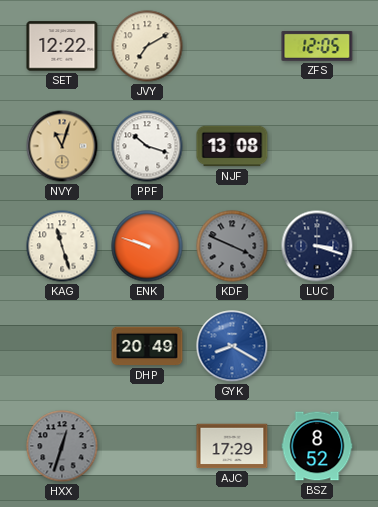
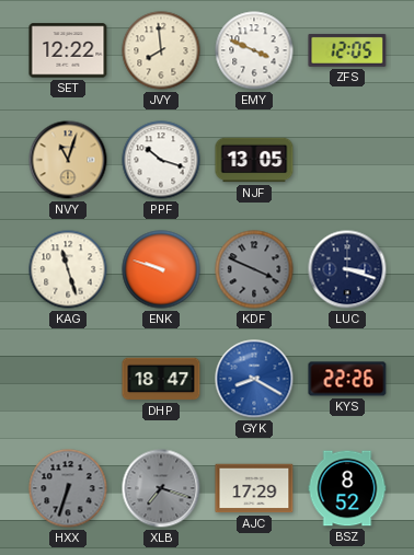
JVY: 7:10 -> 7:59
EMY: none -> 3:49
NJF: 13:08 -> 13:05
DHP: 20:49 -> 18:47
KYS: none -> 22:26
HXX: 12:33 -> 6:33
XLB: none -> 7:18
